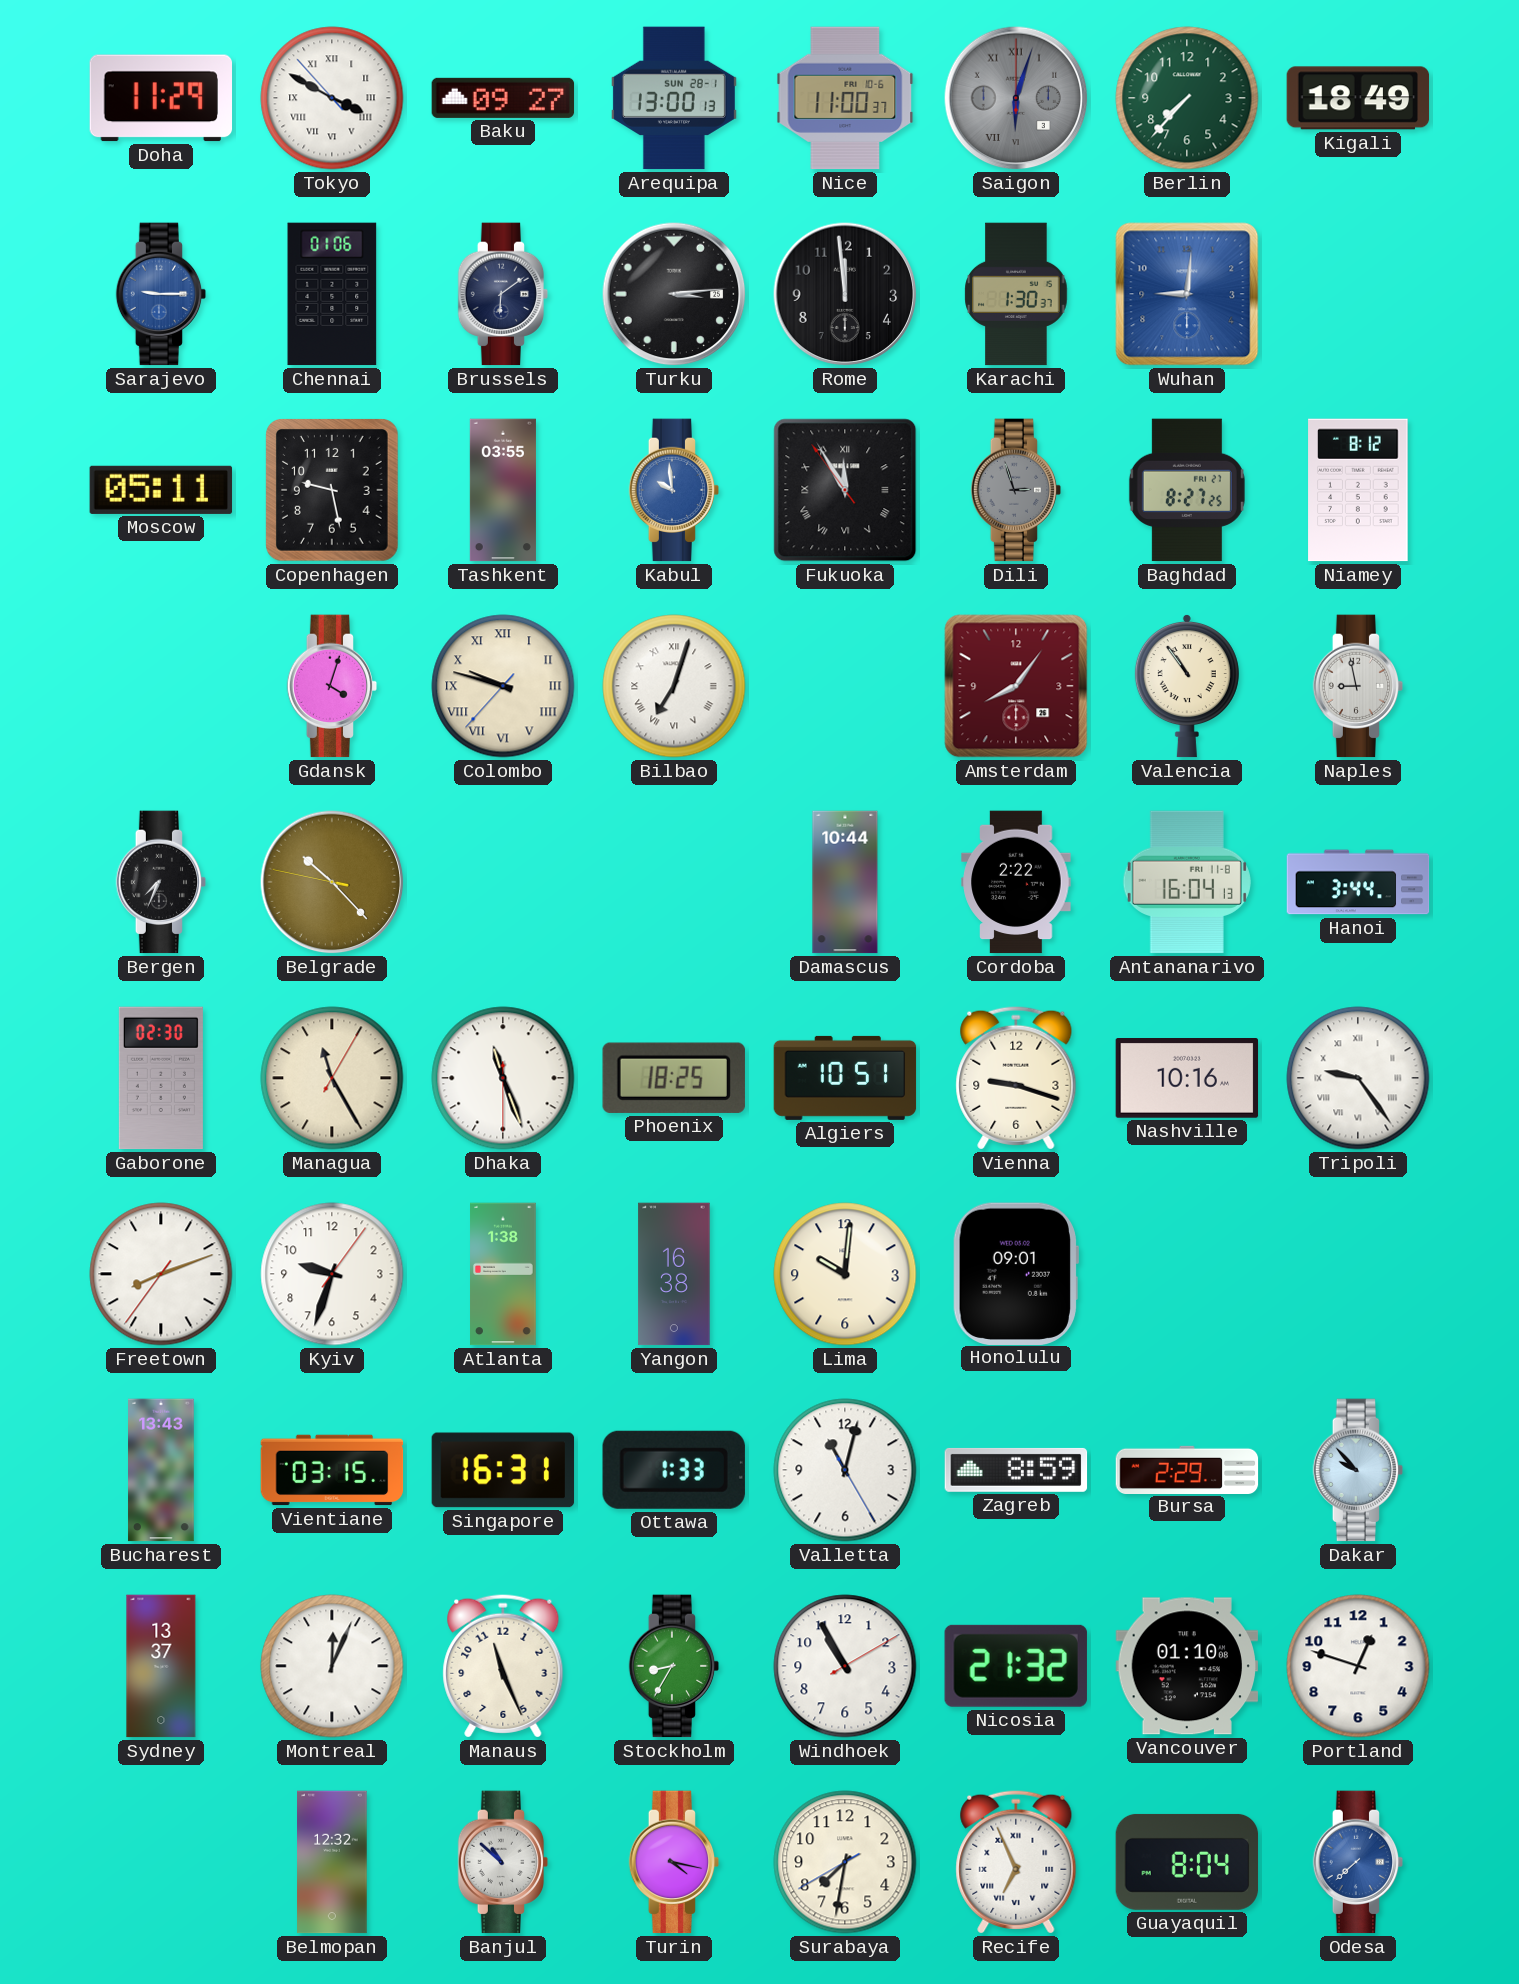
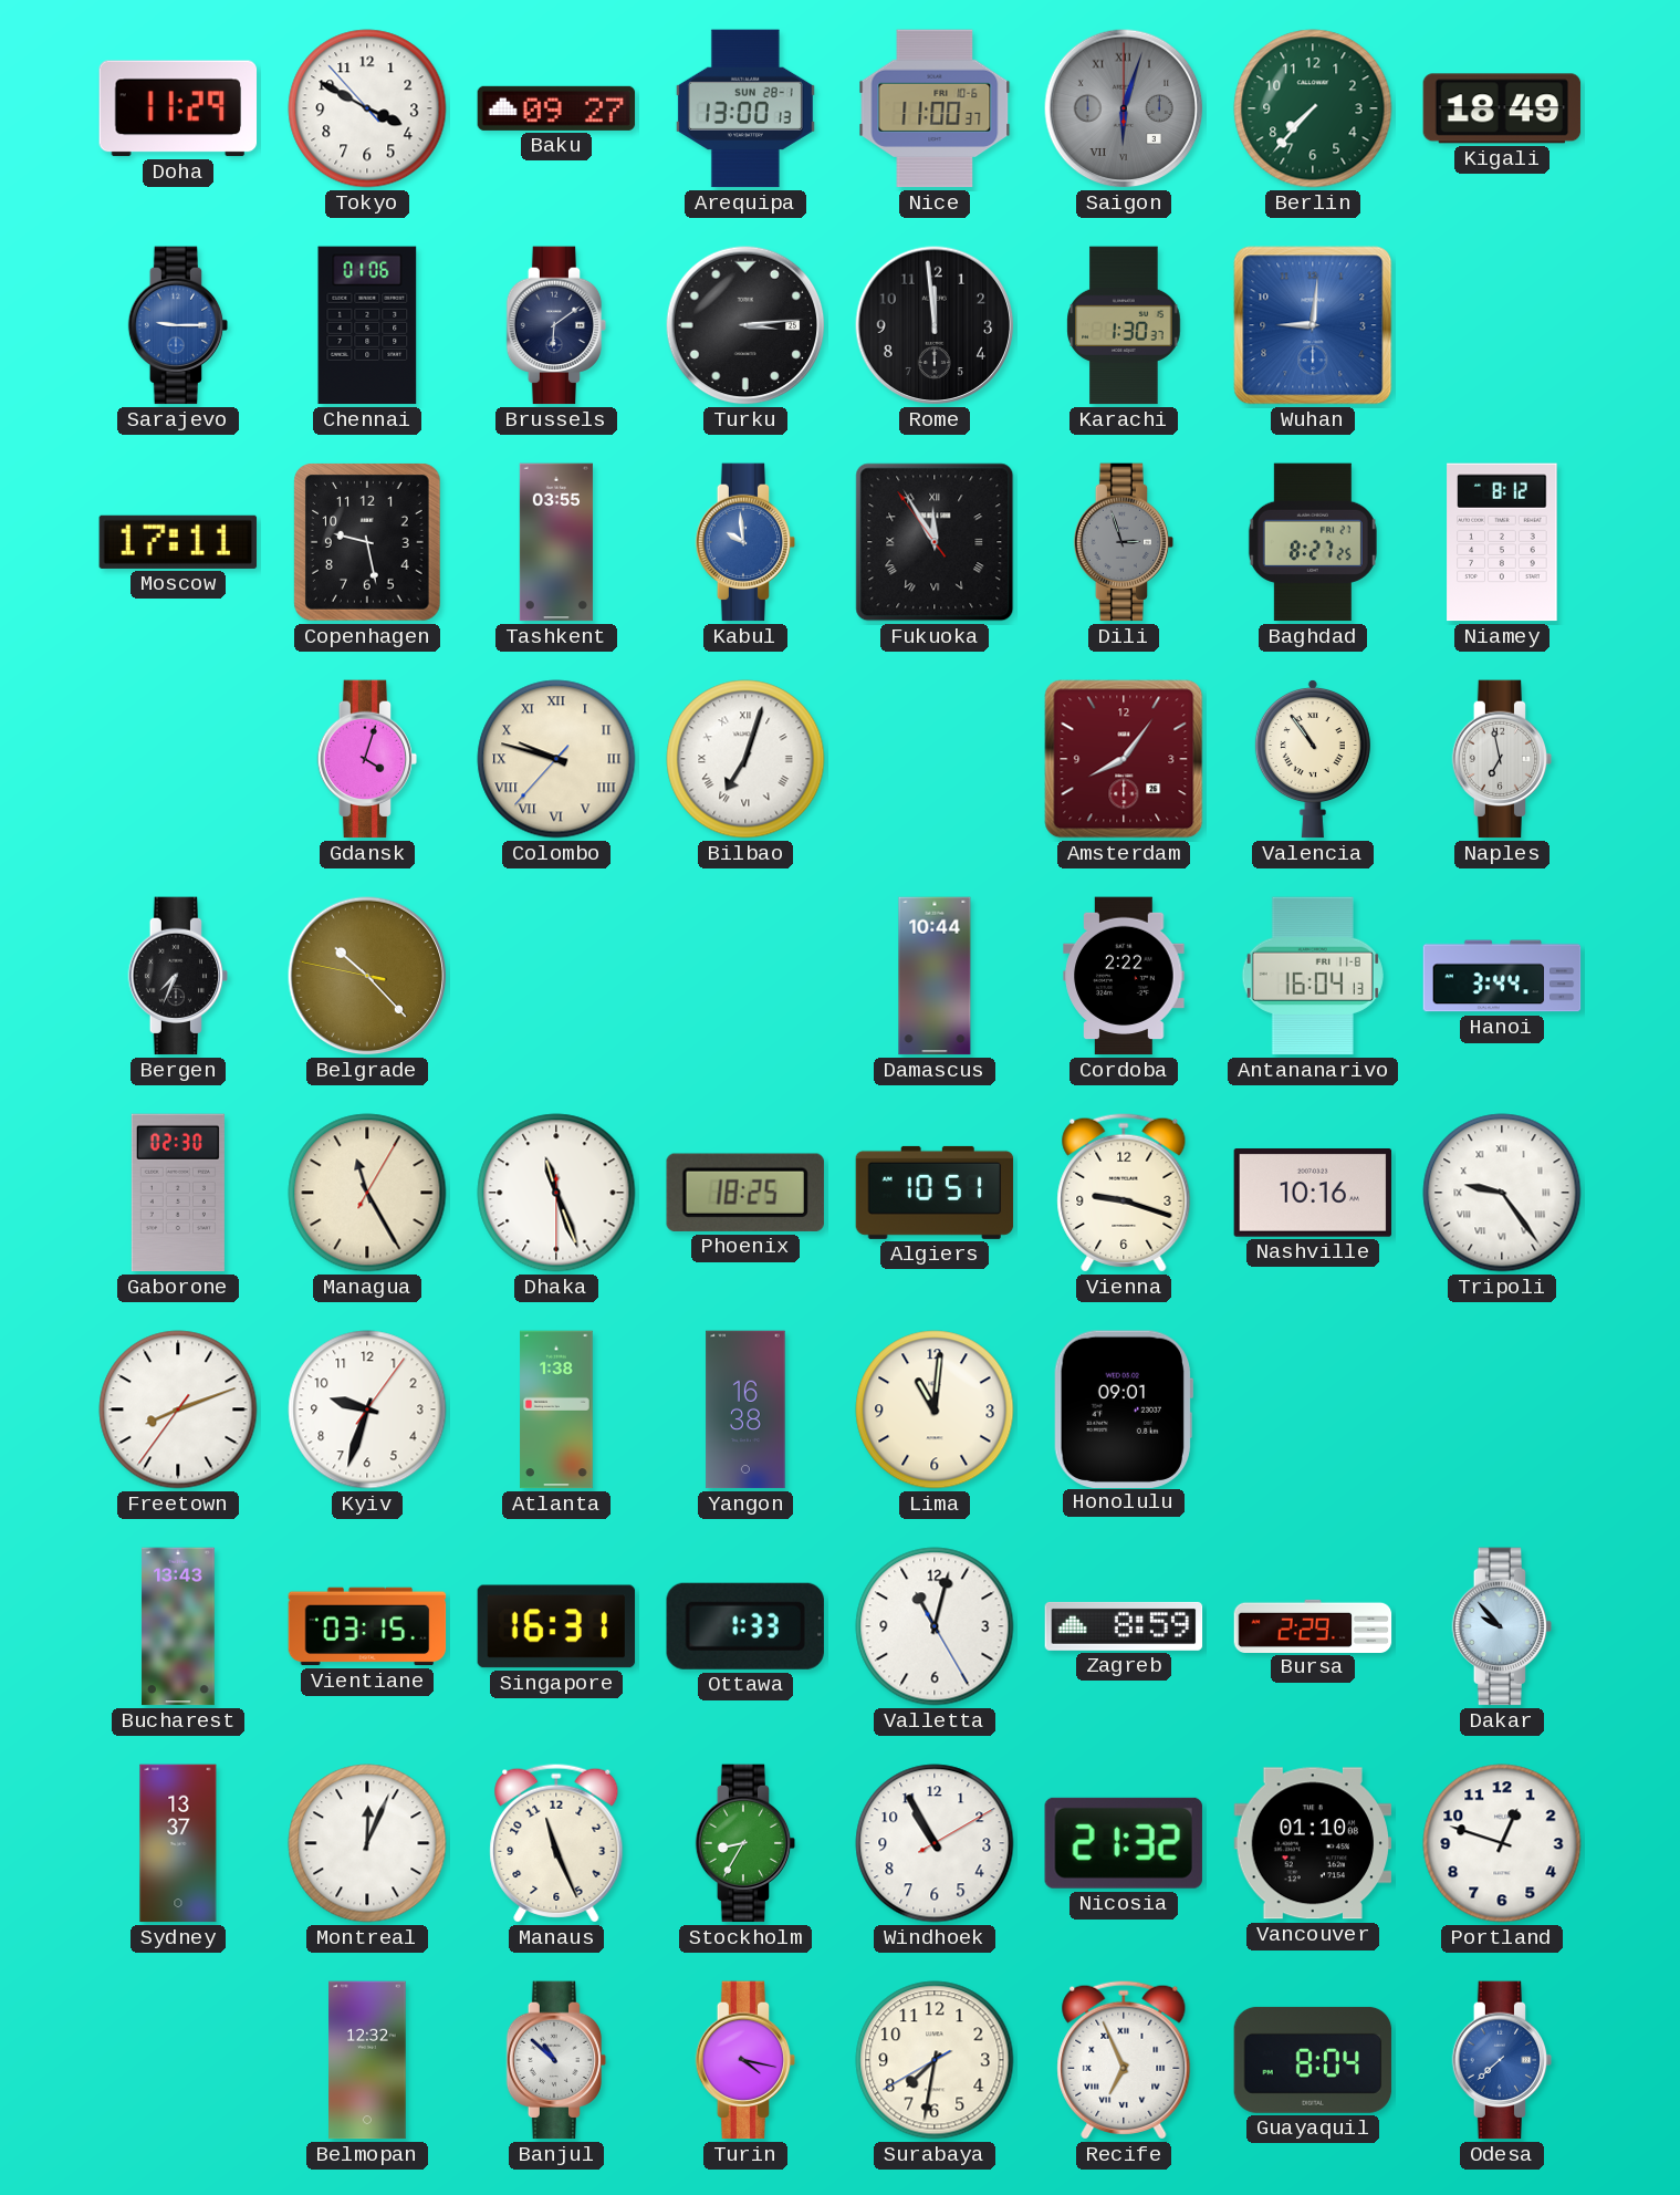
Tokyo numerals: Roman -> Arabic
Moscow: 05:11 -> 17:11
Naples: 8:58 -> 6:58
Lima: 10:01 -> 11:01
